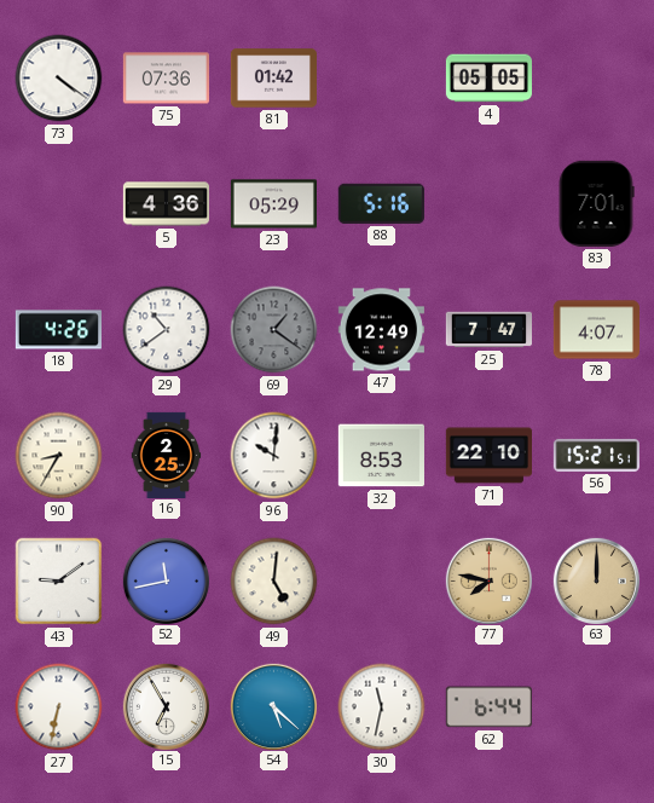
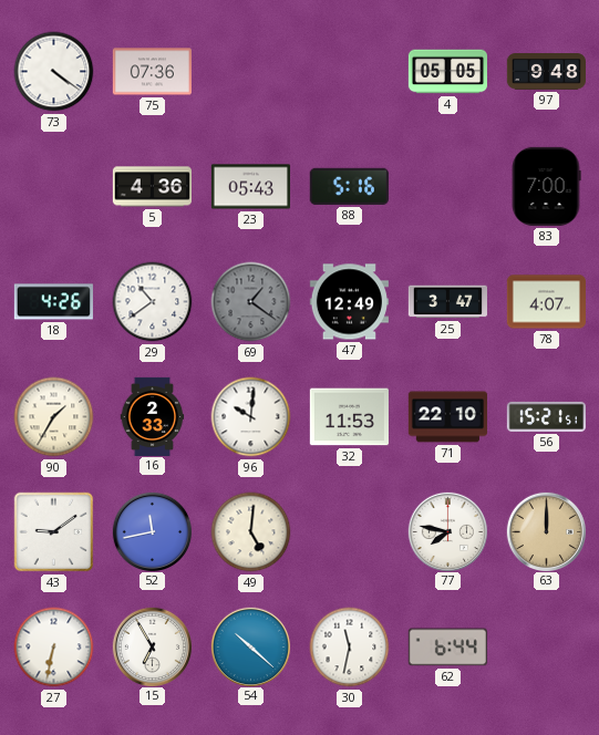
81: 01:42 -> none
97: none -> 9:48
23: 05:29 -> 05:43
83: 7:01 -> 7:00
25: 7:47 -> 3:47
90: 8:35 -> 1:35
16: 2:25 -> 2:33
32: 8:53 -> 11:53
77 dial: champagne -> white
54: 5:22 -> 10:22
